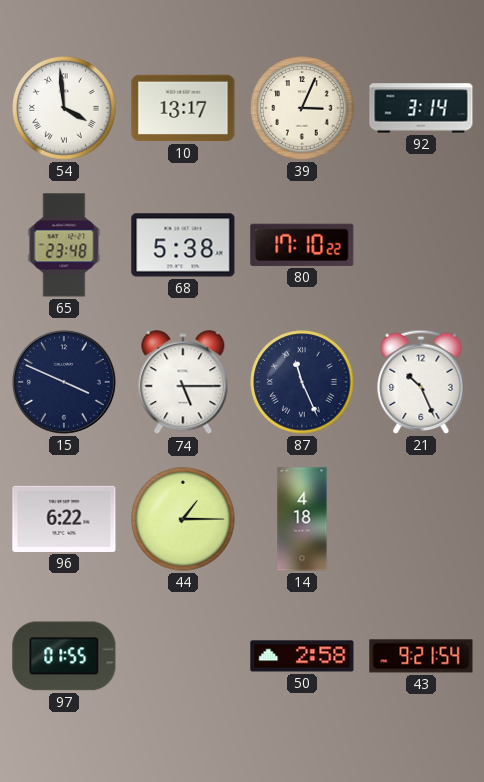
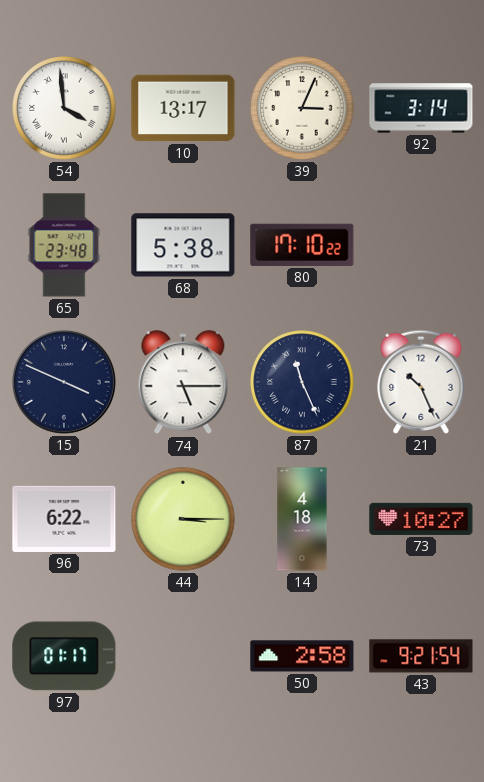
44: 1:15 -> 3:15
73: none -> 10:27
97: 01:55 -> 01:17
